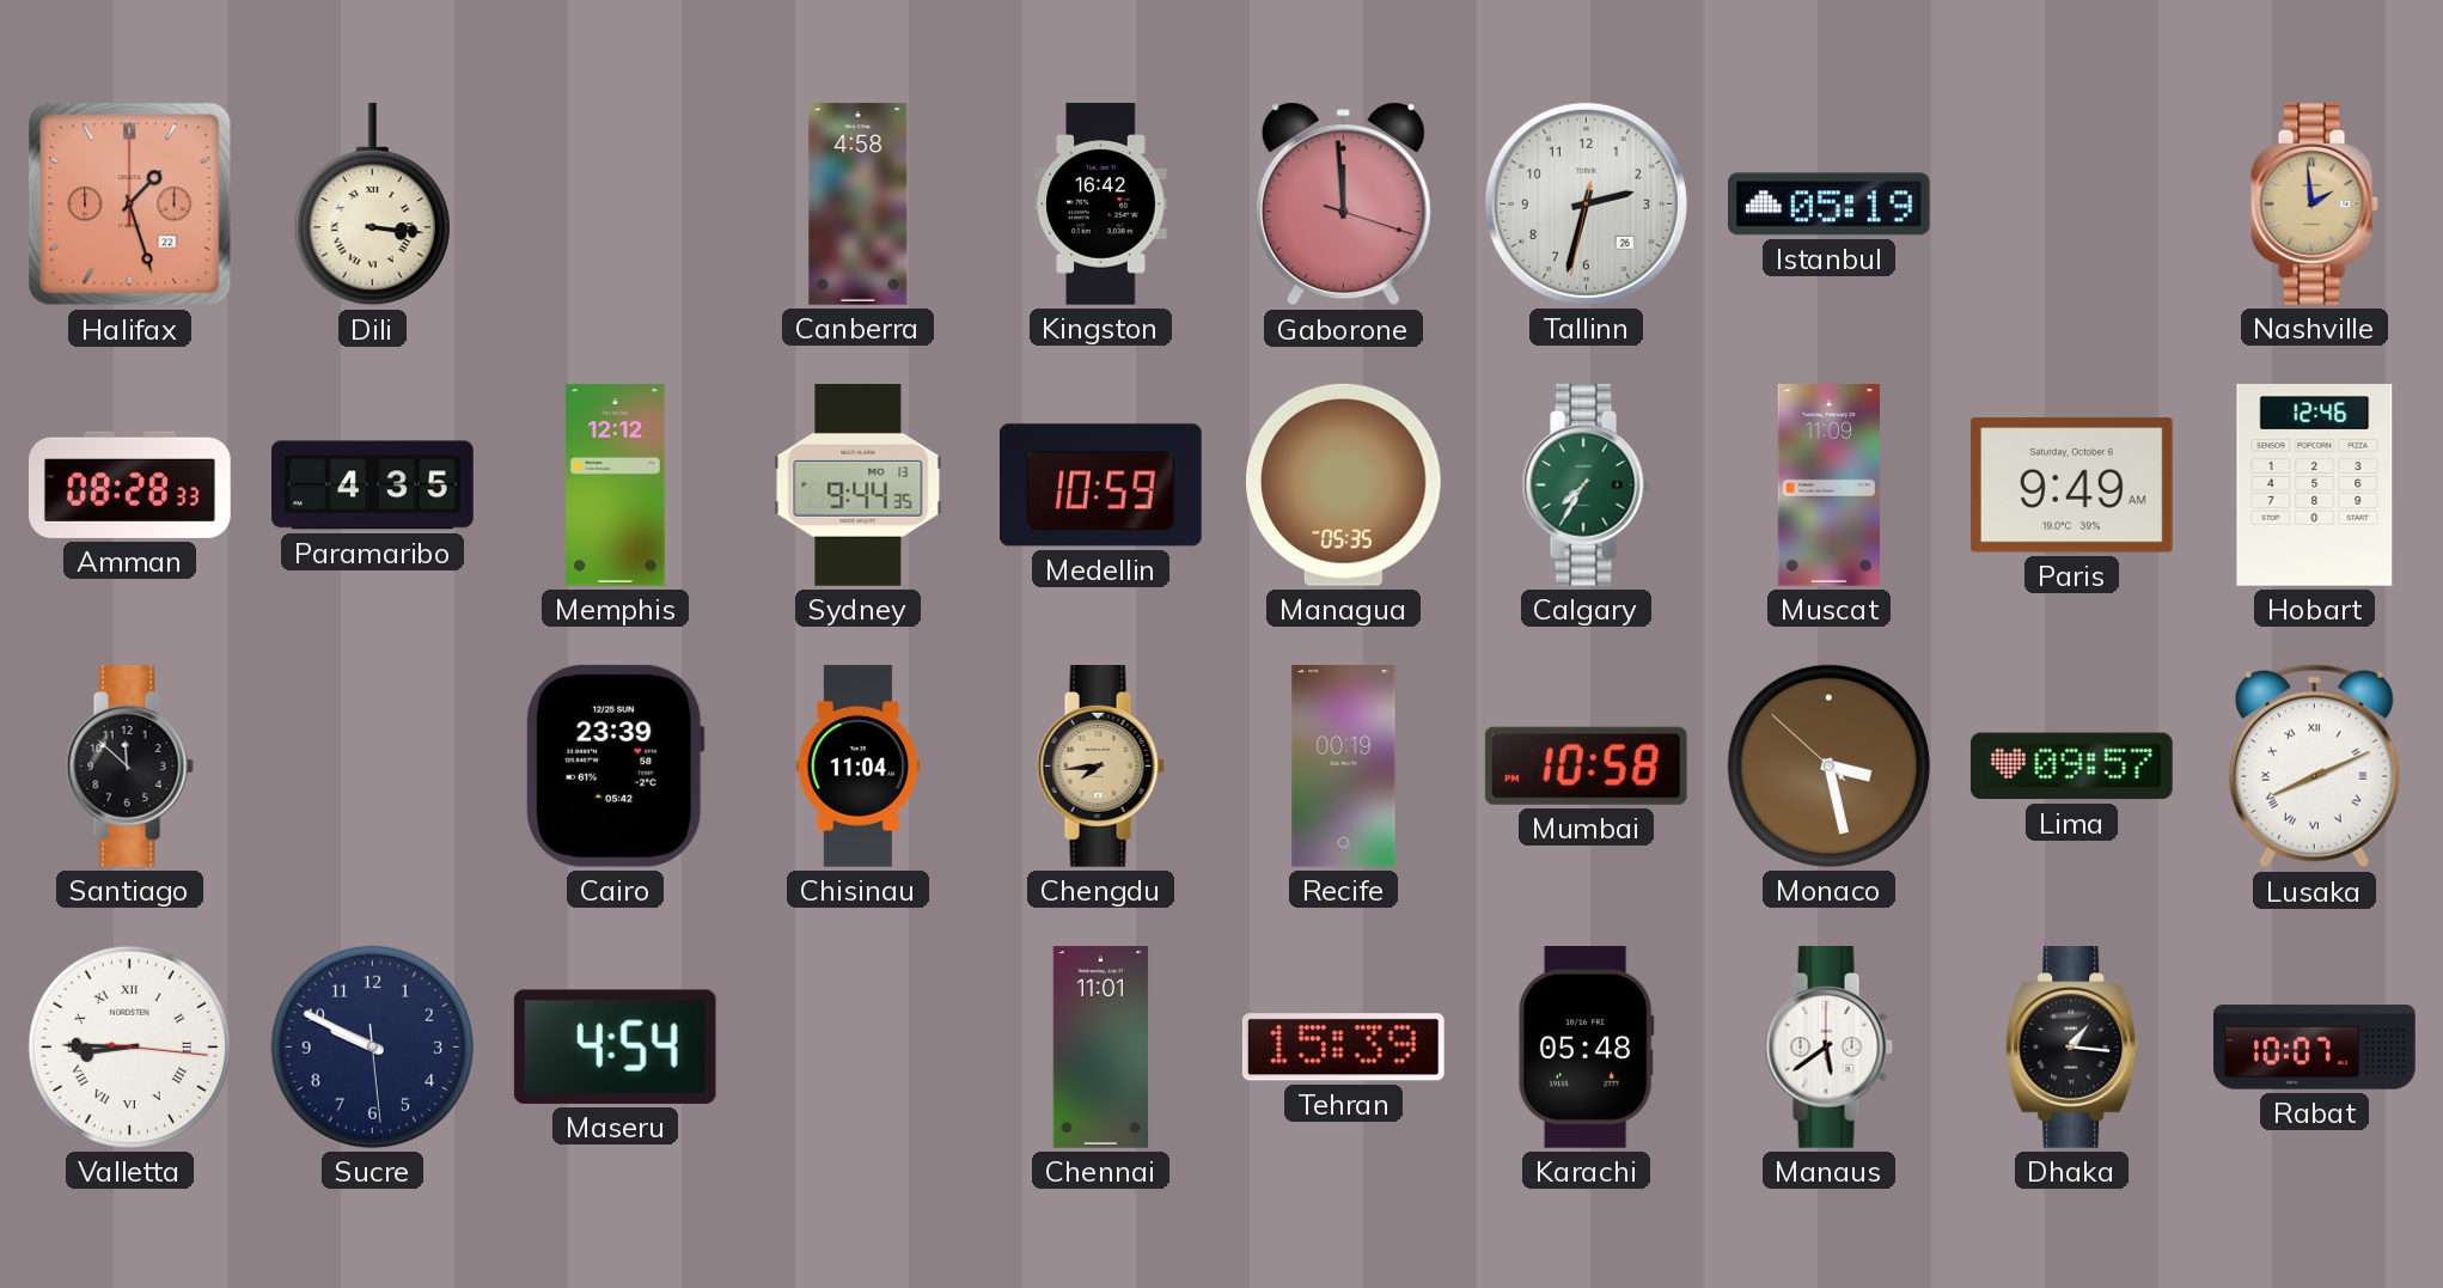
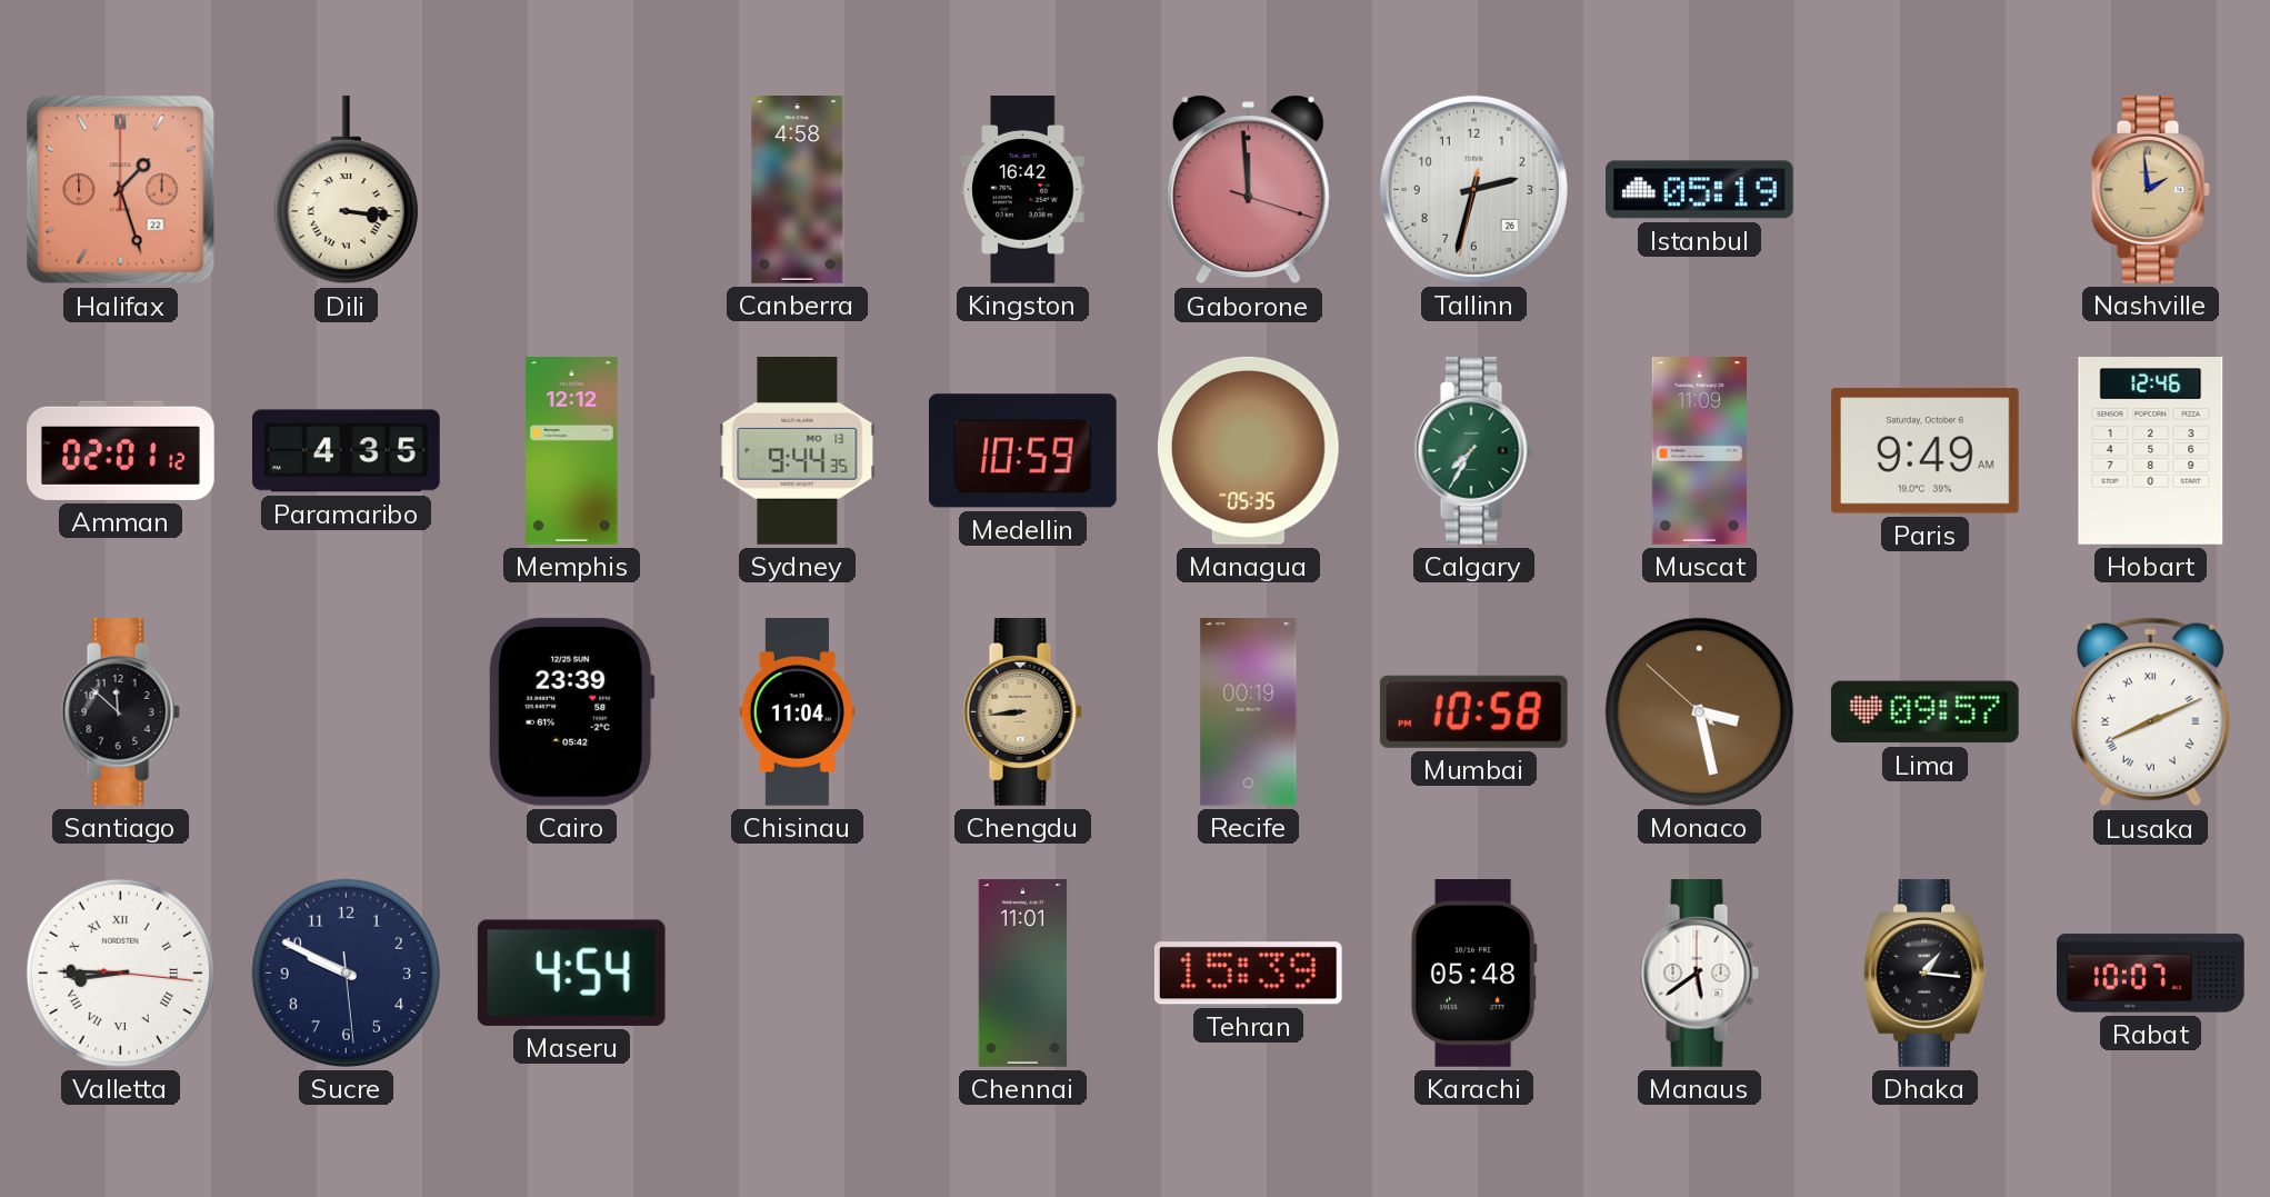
Amman: 08:28 -> 02:01
Chengdu: 7:44 -> 8:44
